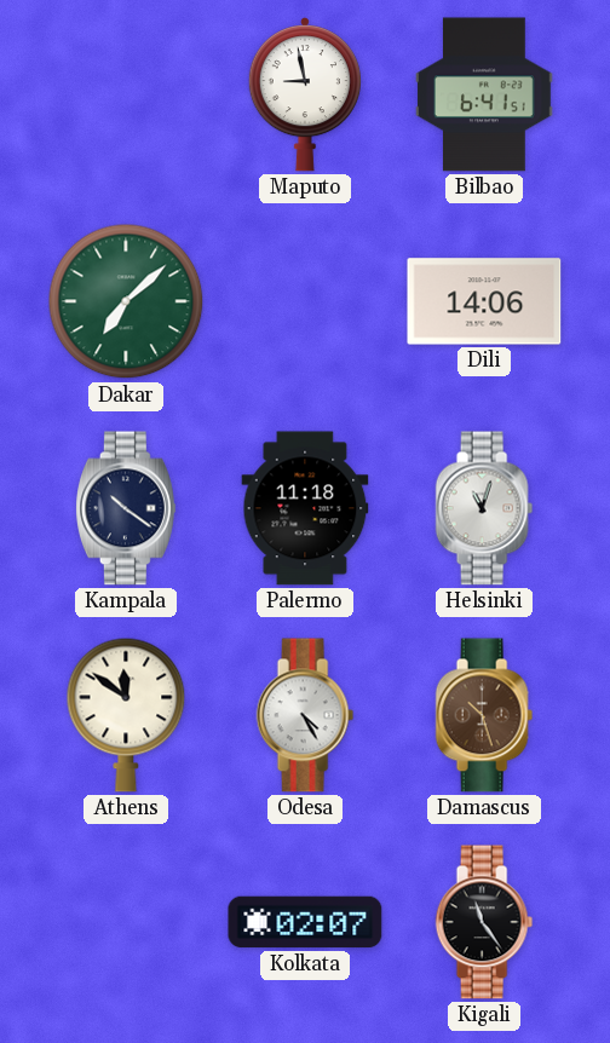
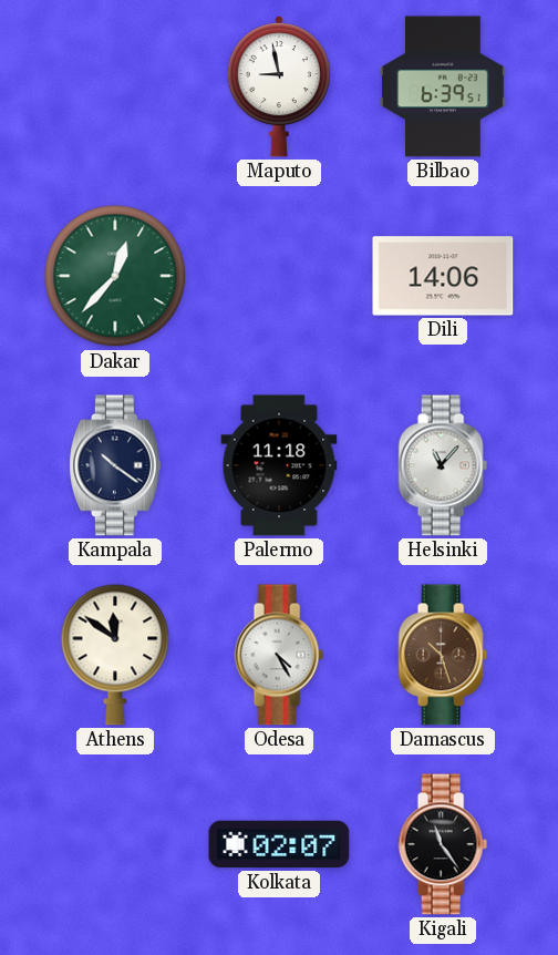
Bilbao: 6:41 -> 6:39
Dakar: 7:08 -> 12:37
Helsinki: 11:03 -> 11:07
